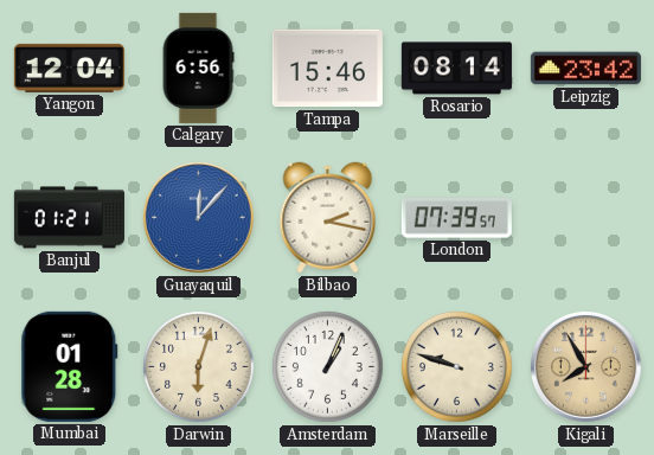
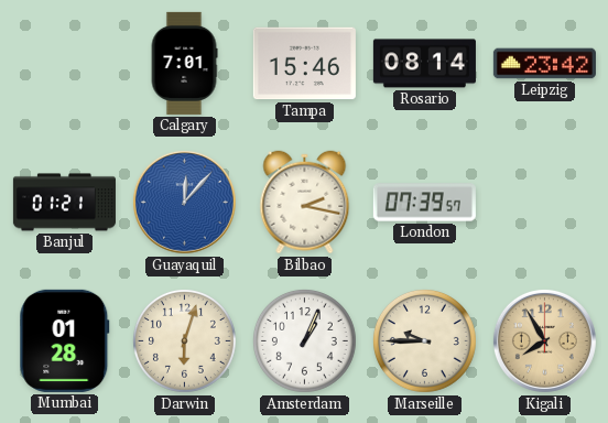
Yangon: 12:04 -> none
Calgary: 6:56 -> 7:01
Marseille: 9:48 -> 9:45
